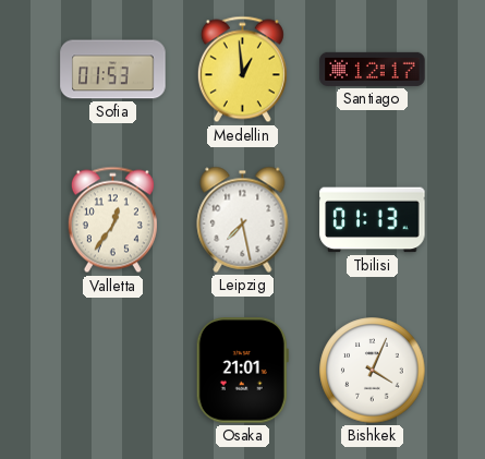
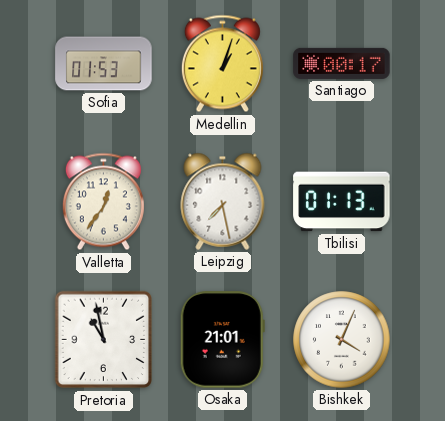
Medellin: 12:59 -> 1:03
Santiago: 12:17 -> 00:17
Pretoria: none -> 10:58
